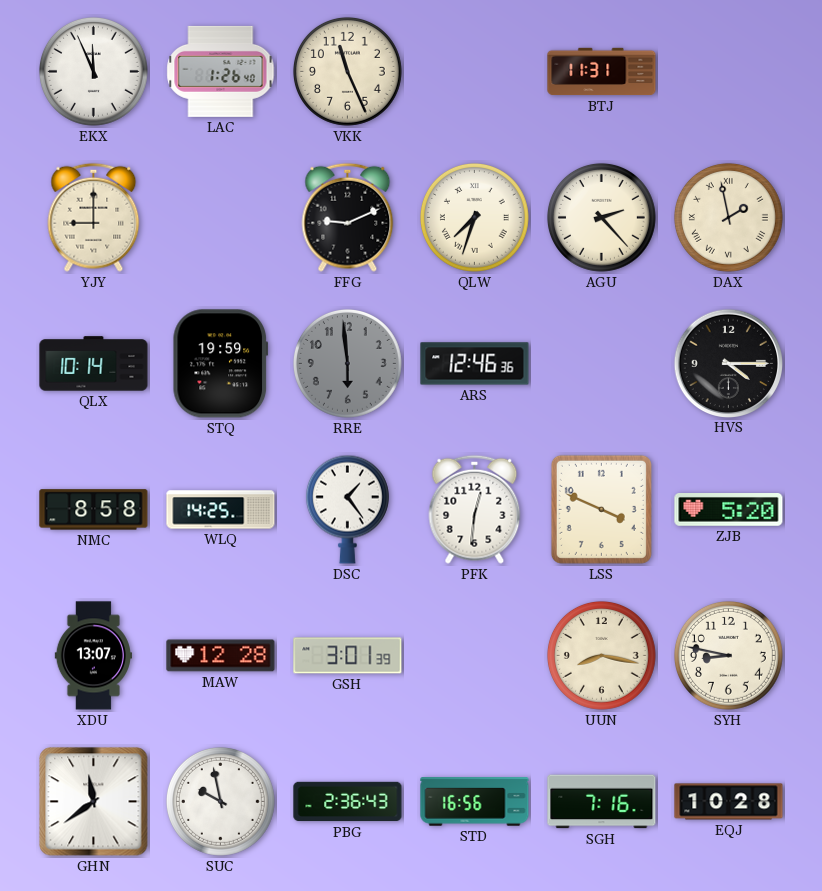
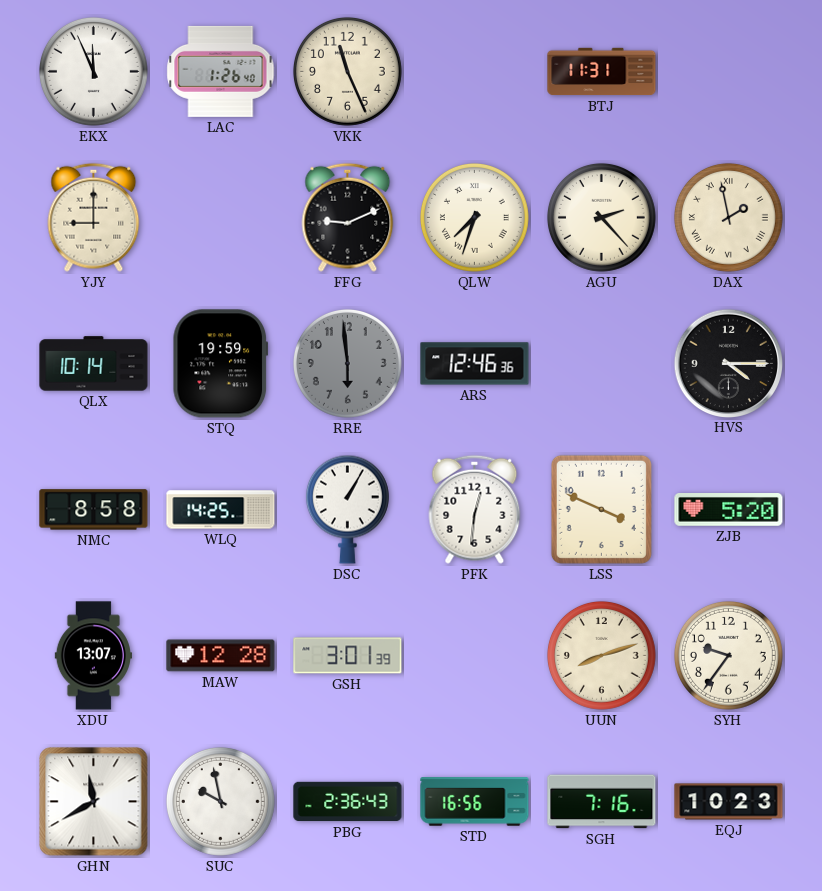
DSC: 1:24 -> 1:05
UUN: 8:17 -> 8:12
SYH: 8:47 -> 9:36
GHN: 11:39 -> 11:40
EQJ: 10:28 -> 10:23
